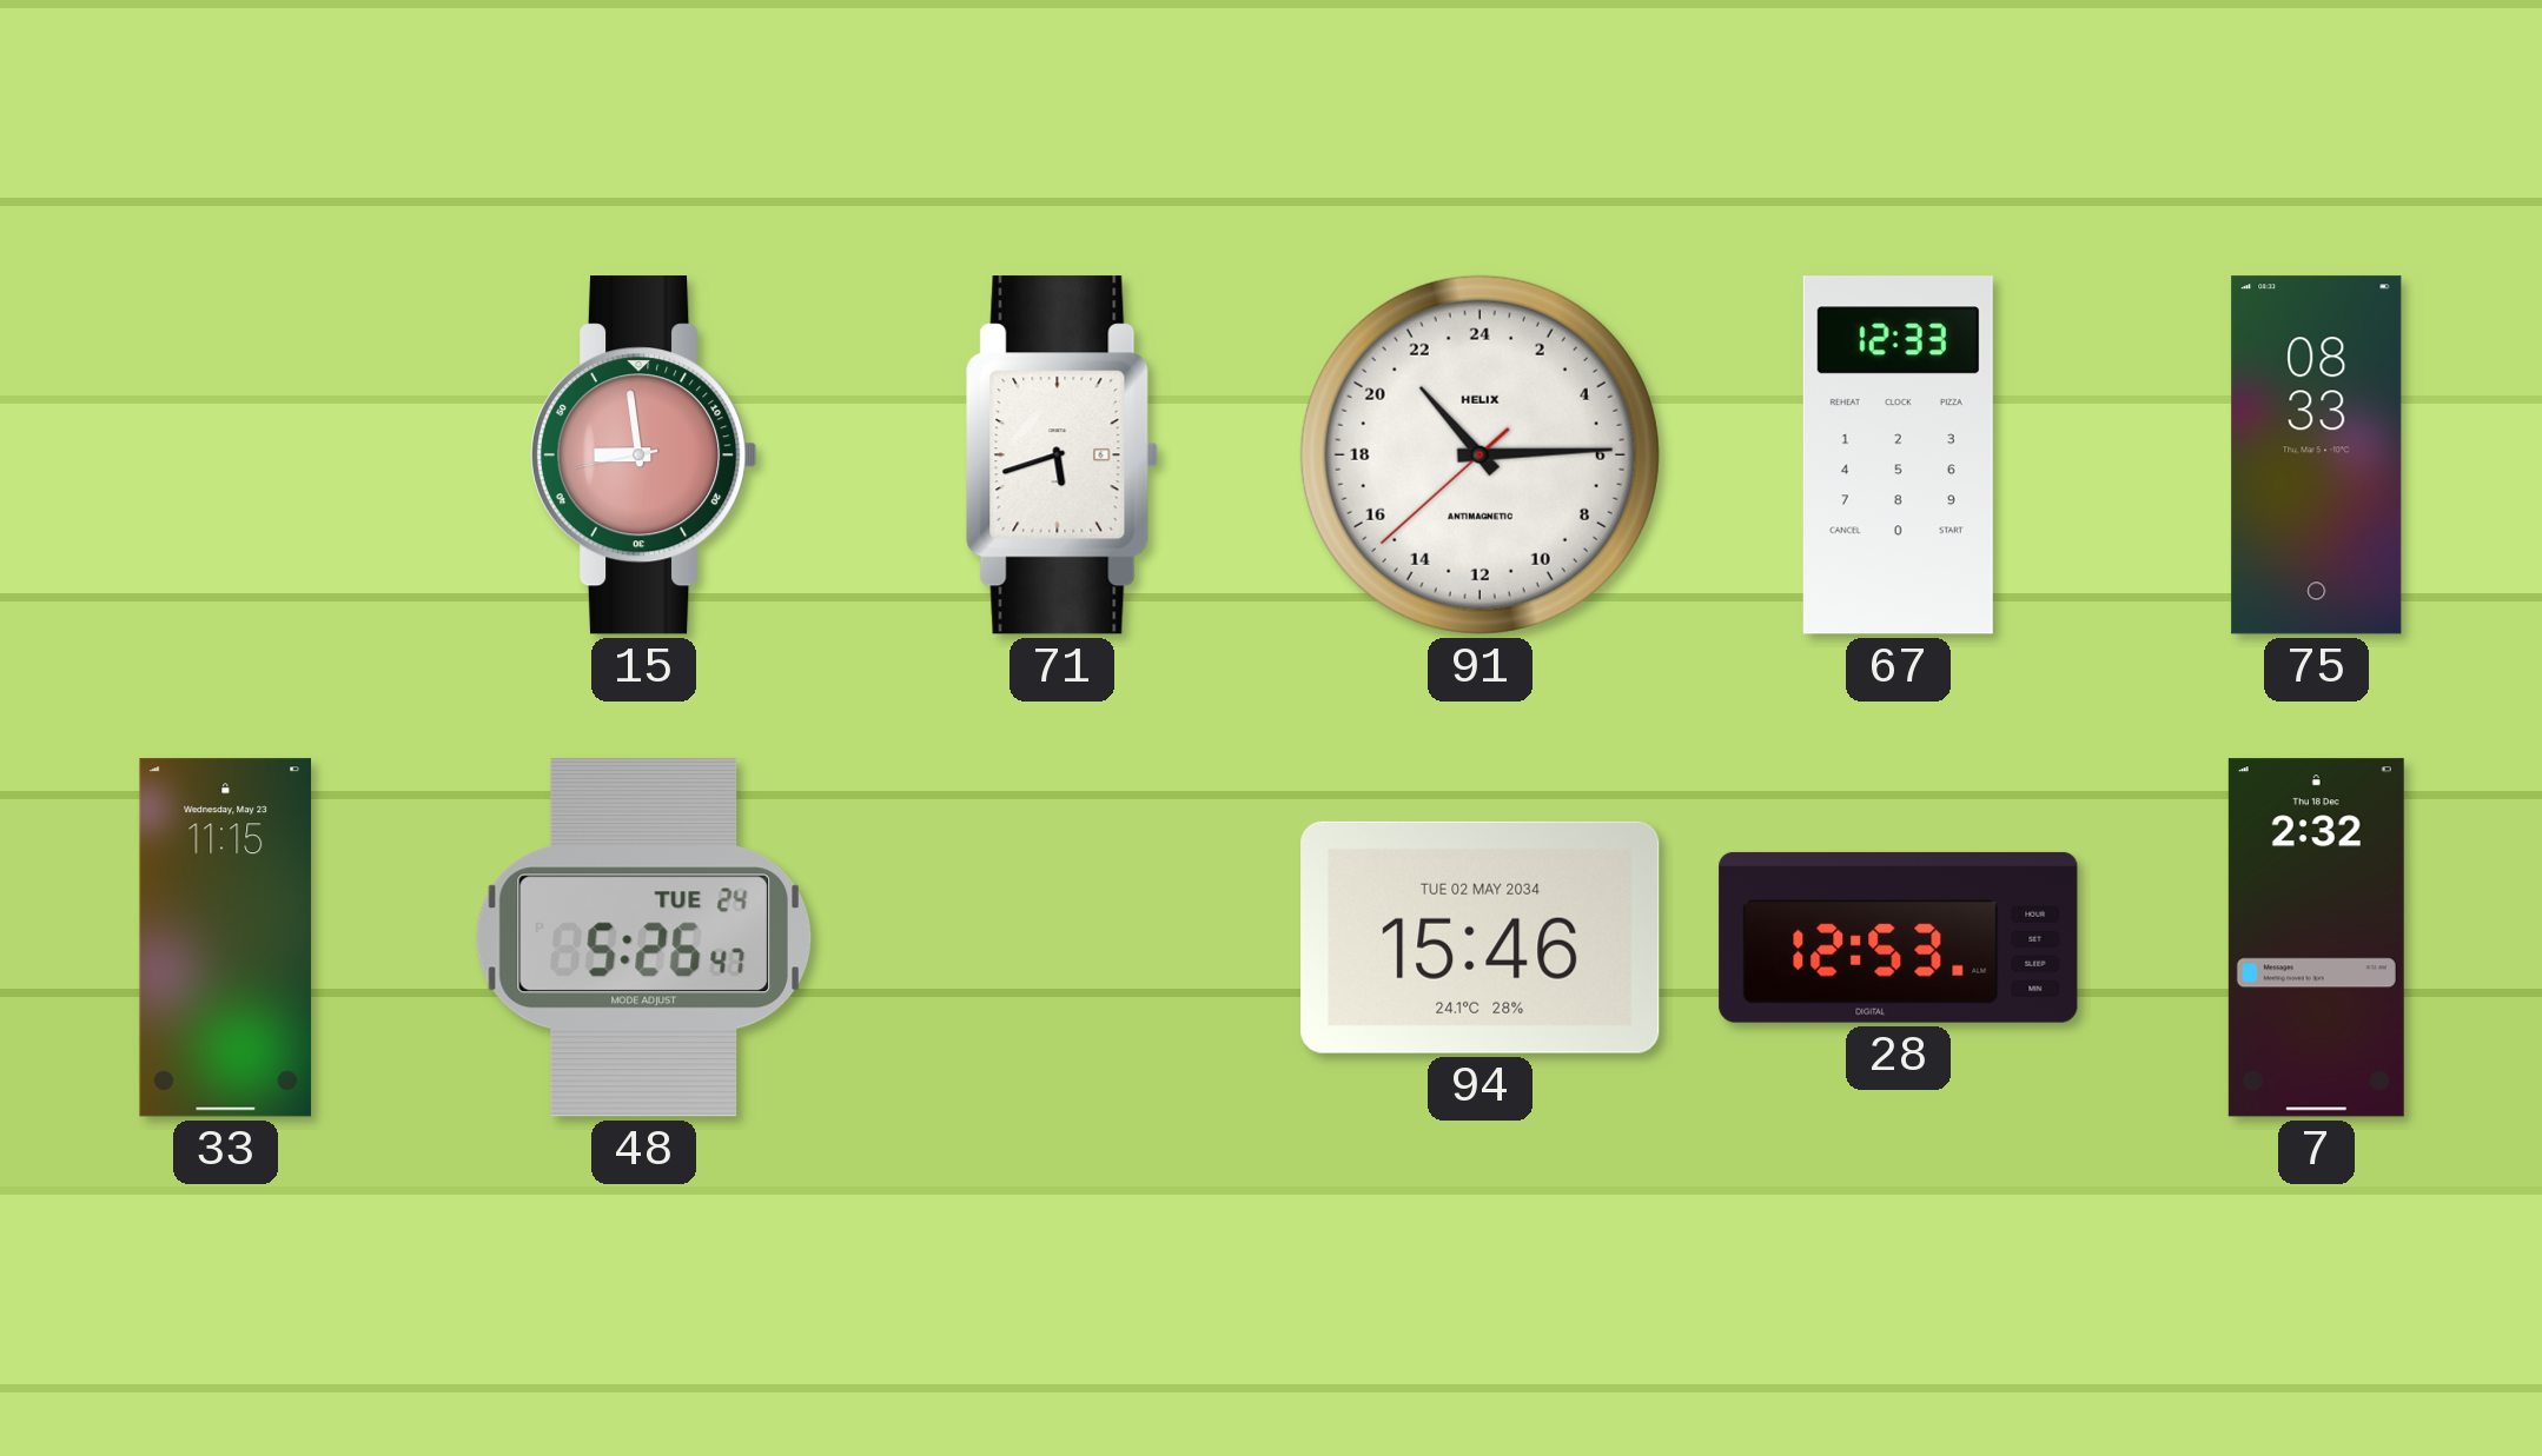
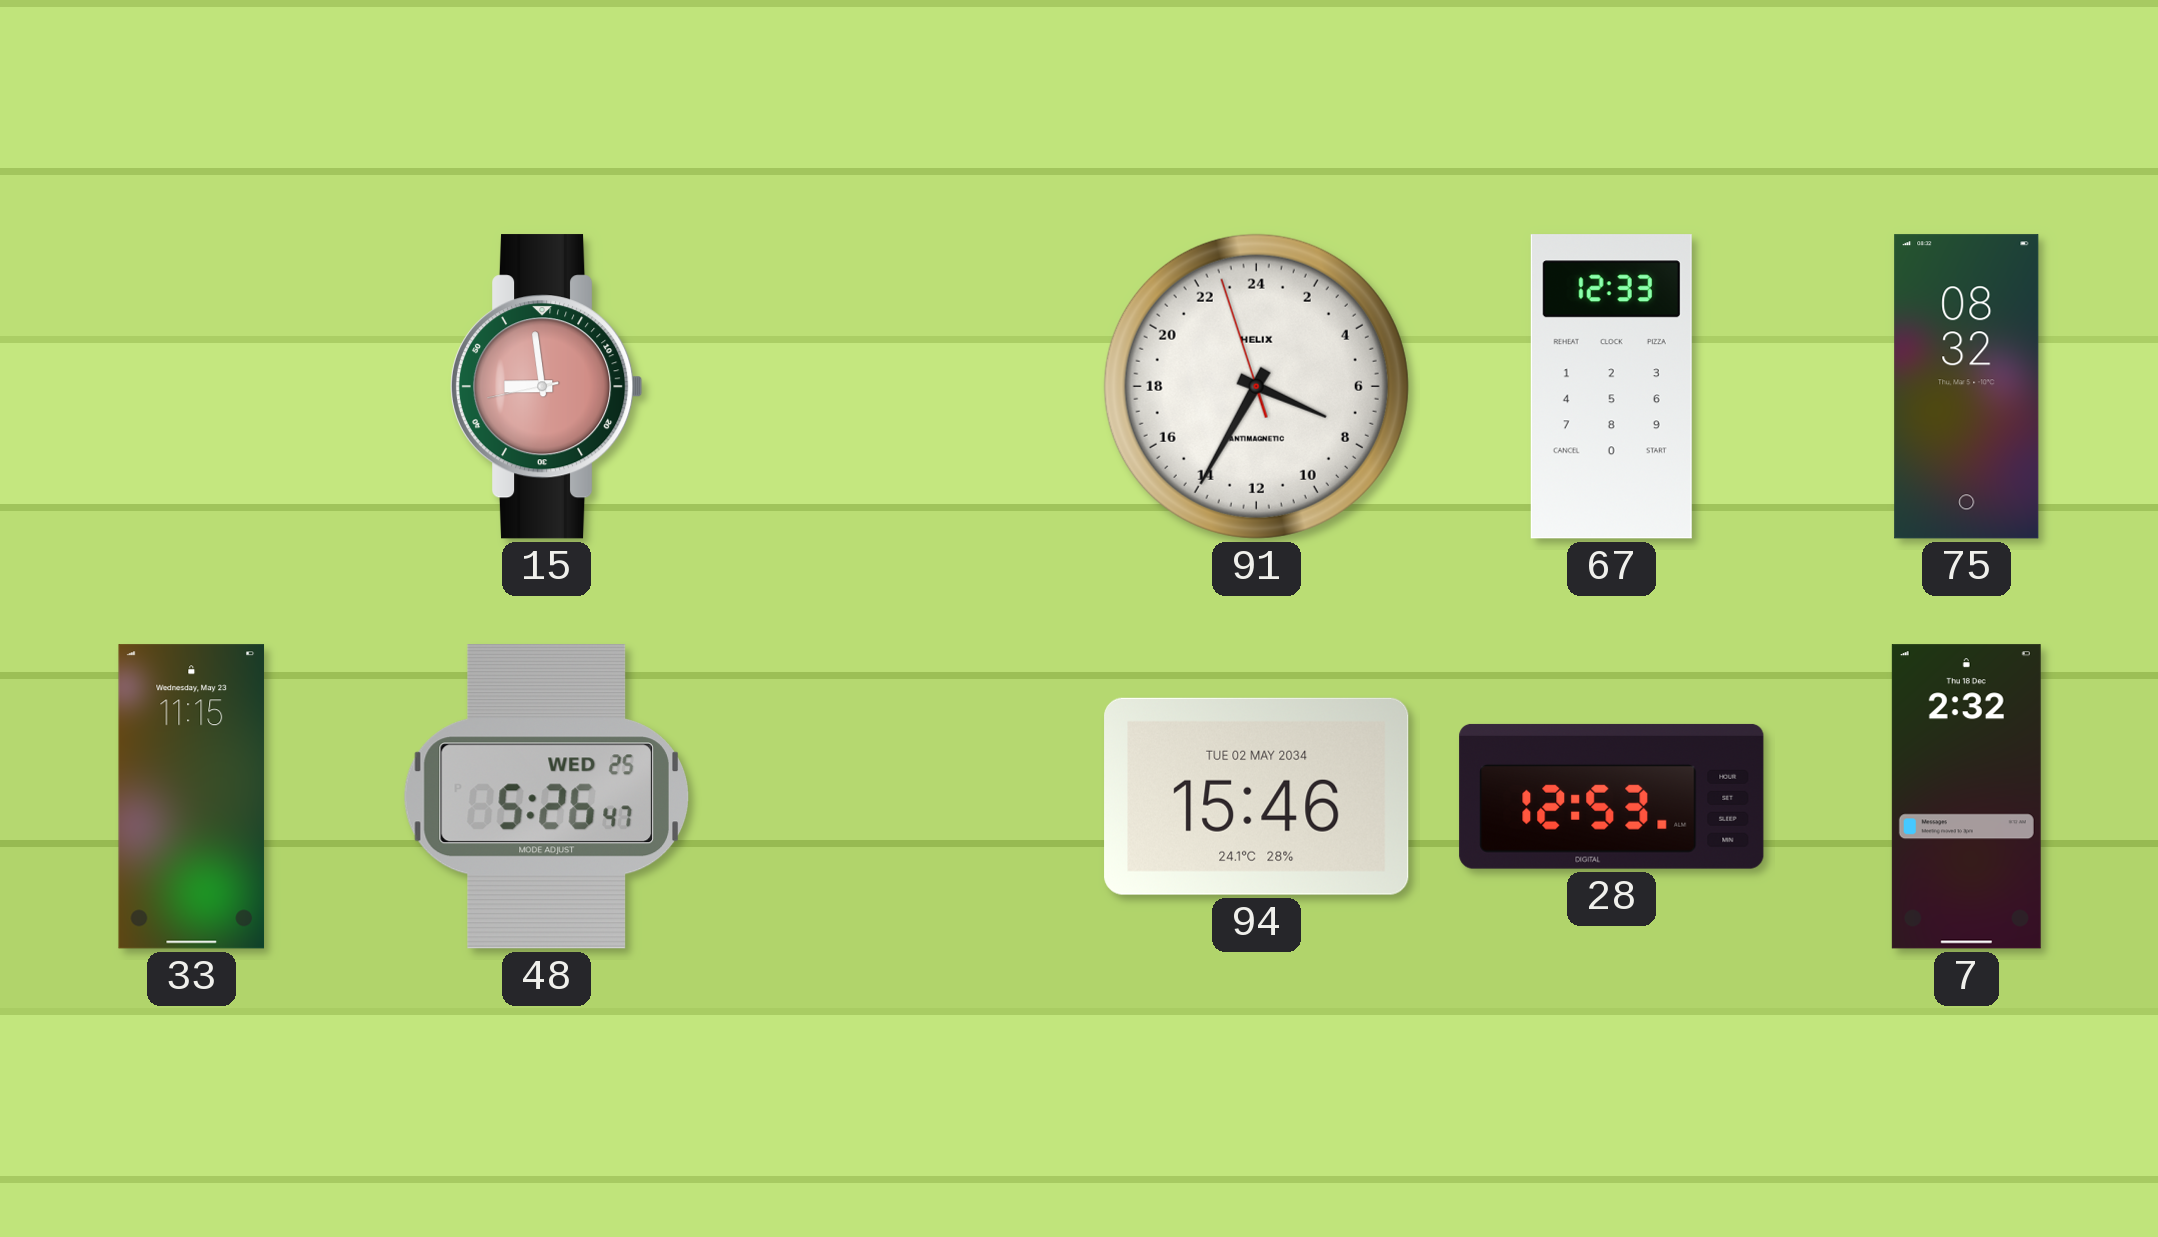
71: 5:42 -> none
91: 21:14 -> 7:34
75: 08:33 -> 08:32
48 date: TUE 24 -> WED 25
